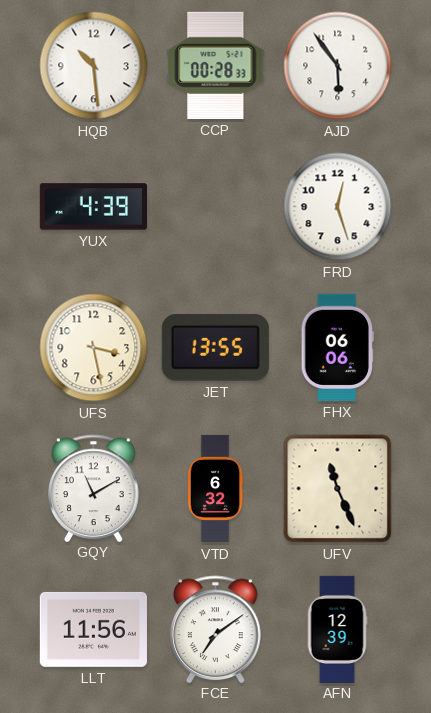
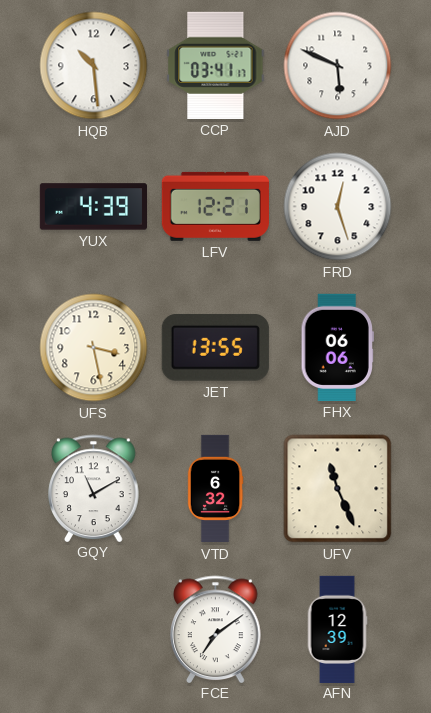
CCP: 00:28 -> 03:41
AJD: 5:54 -> 5:49
LFV: none -> 12:21
LLT: 11:56 -> none
